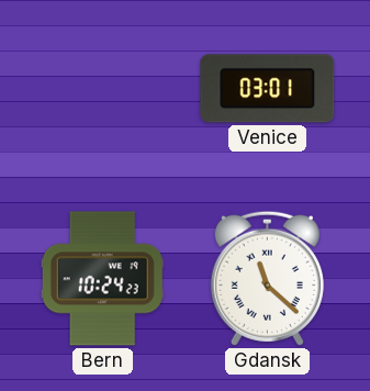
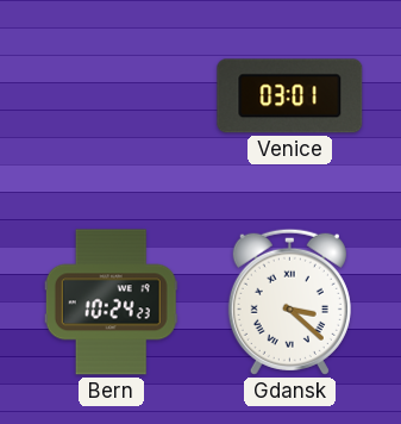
Gdansk: 11:22 -> 3:22
